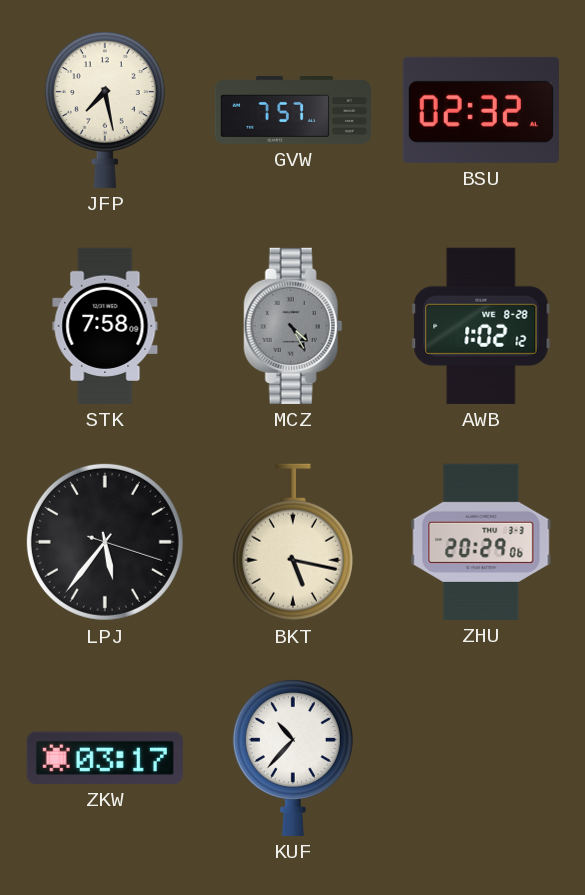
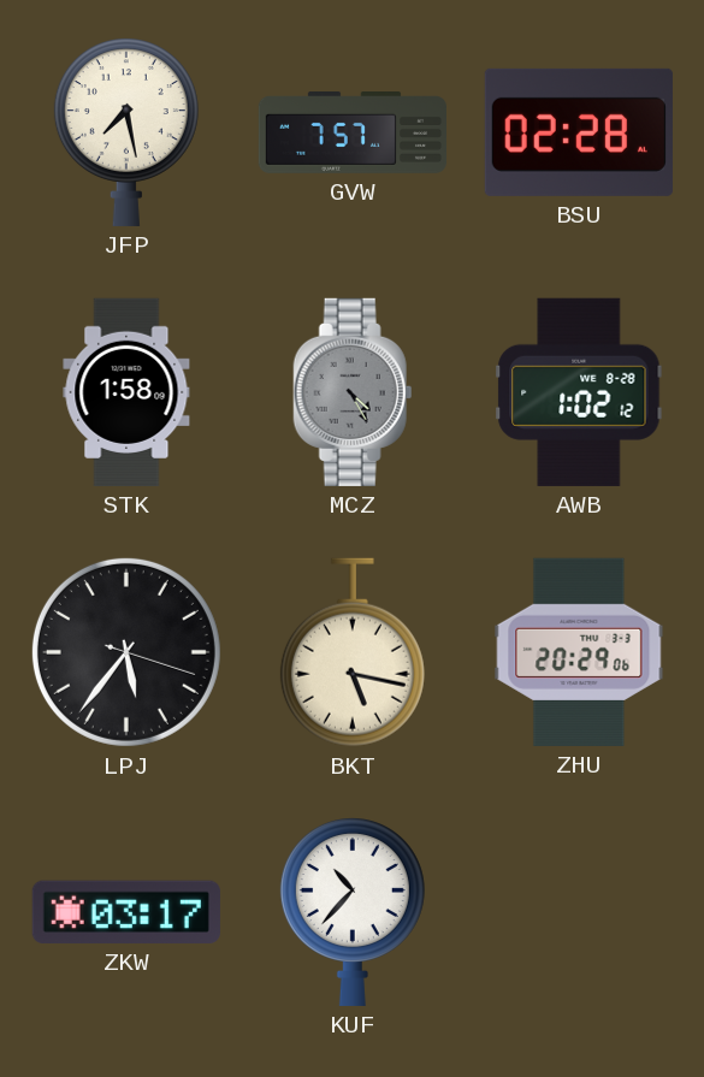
BSU: 02:32 -> 02:28
STK: 7:58 -> 1:58
